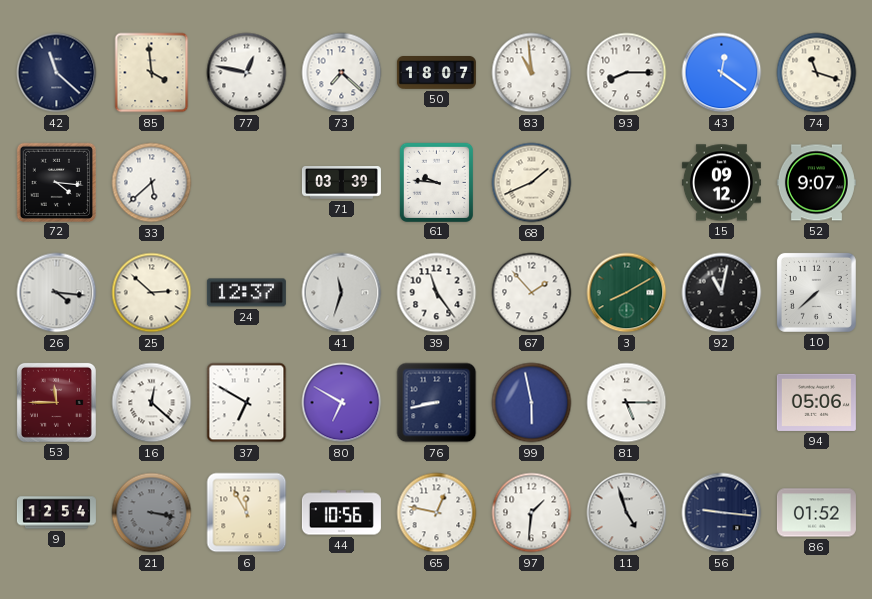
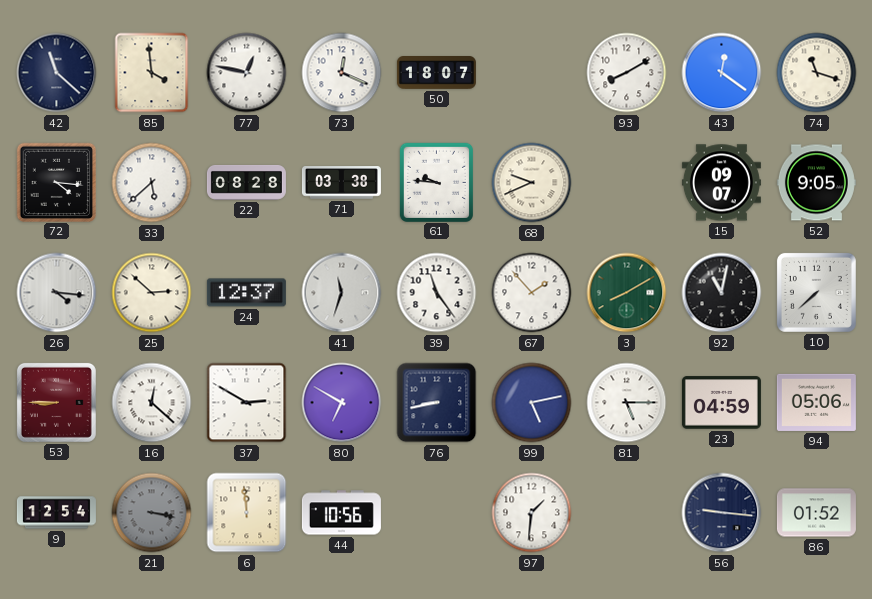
73: 7:22 -> 12:19
83: 10:59 -> none
93: 8:15 -> 8:10
22: none -> 08:28
71: 03:39 -> 03:38
68: 1:41 -> 9:41
15: 09:12 -> 09:07
52: 9:07 -> 9:05
53: 11:45 -> 8:45
37: 6:50 -> 2:50
99: 5:58 -> 5:13
23: none -> 04:59
6: 11:55 -> 11:59
65: 12:47 -> none
11: 4:57 -> none
